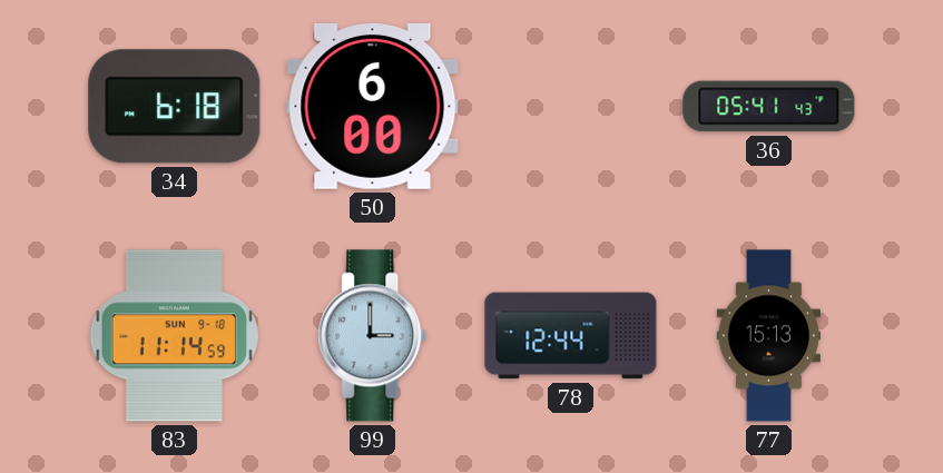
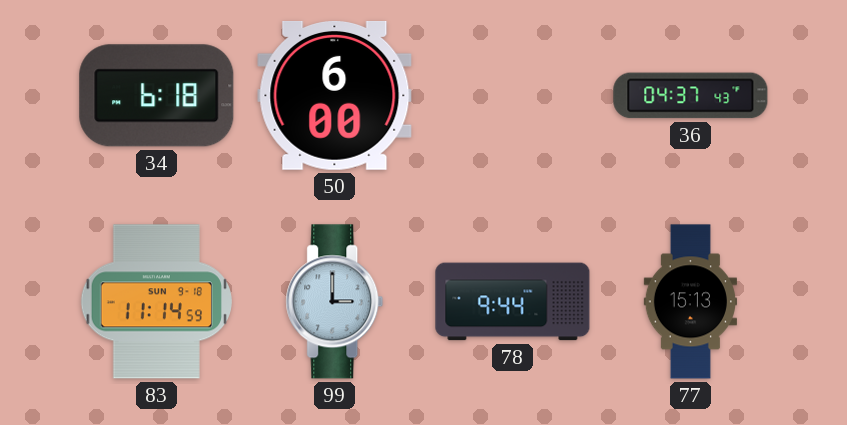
36: 05:41 -> 04:37
78: 12:44 -> 9:44
